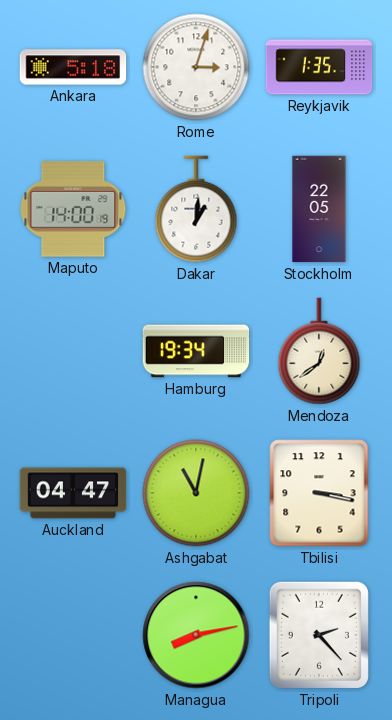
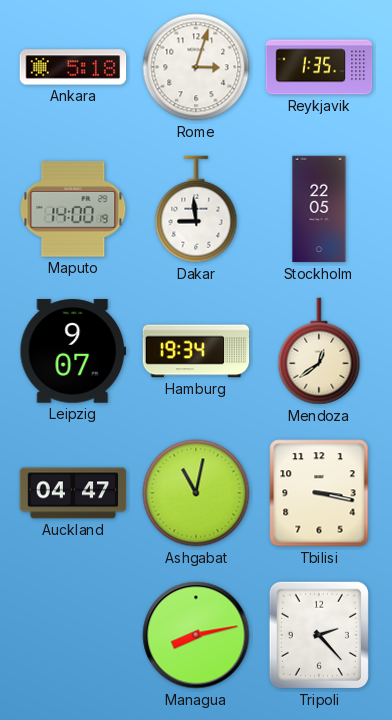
Dakar: 1:01 -> 8:59
Leipzig: none -> 9:07
